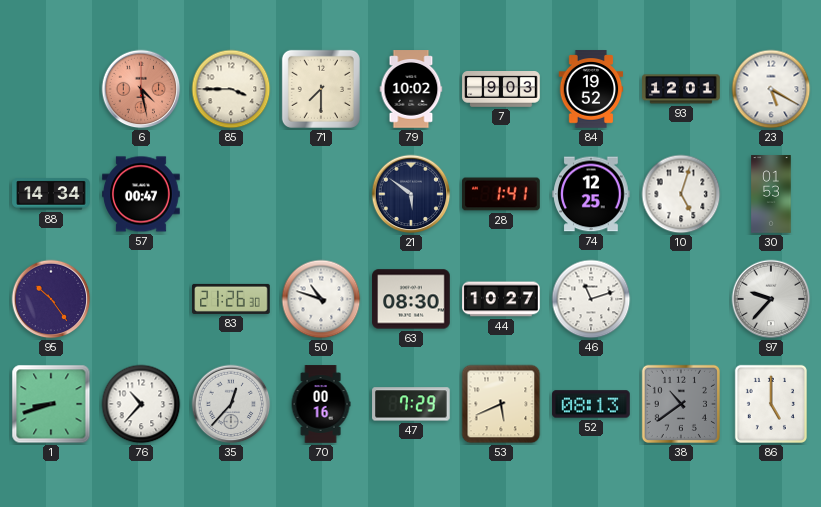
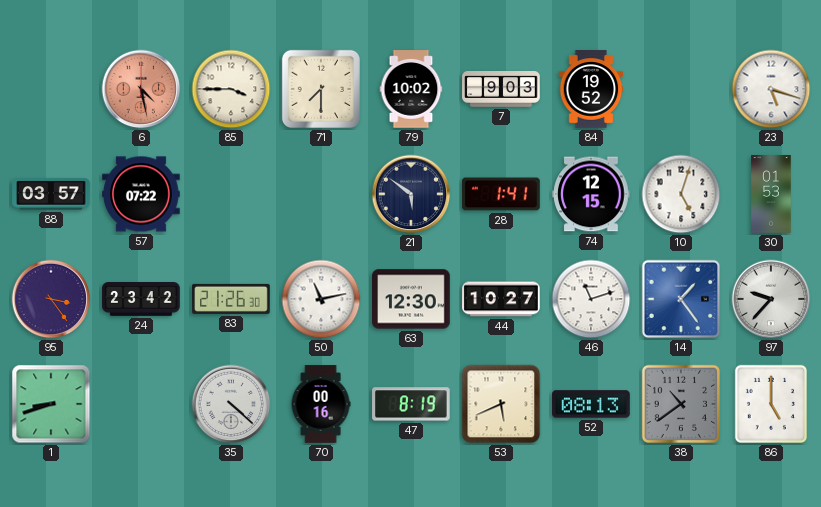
93: 12:01 -> none
23: 5:20 -> 5:18
88: 14:34 -> 03:57
57: 00:47 -> 07:22
74: 12:25 -> 12:15
95: 10:24 -> 3:24
24: none -> 23:42
50: 10:48 -> 11:13
63: 08:30 -> 12:30
14: none -> 1:24
76: 10:37 -> none
35: 12:37 -> 4:22
47: 7:29 -> 8:19
